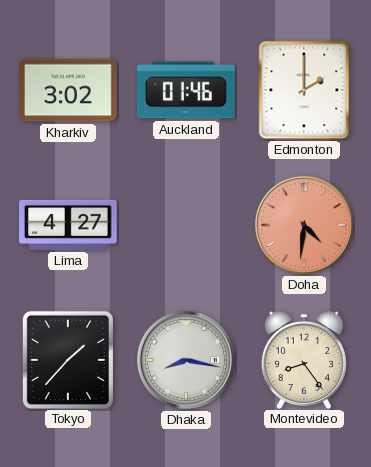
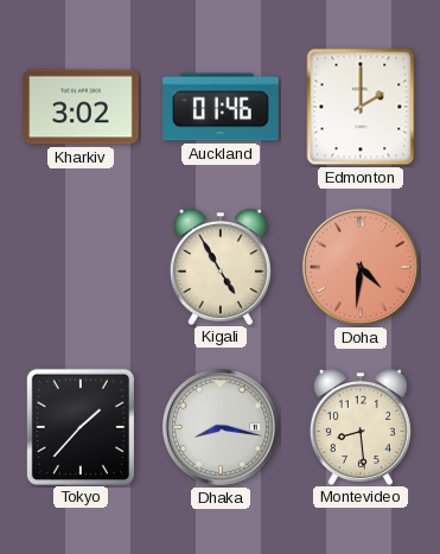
Lima: 4:27 -> none
Kigali: none -> 4:55
Montevideo: 8:24 -> 8:29
